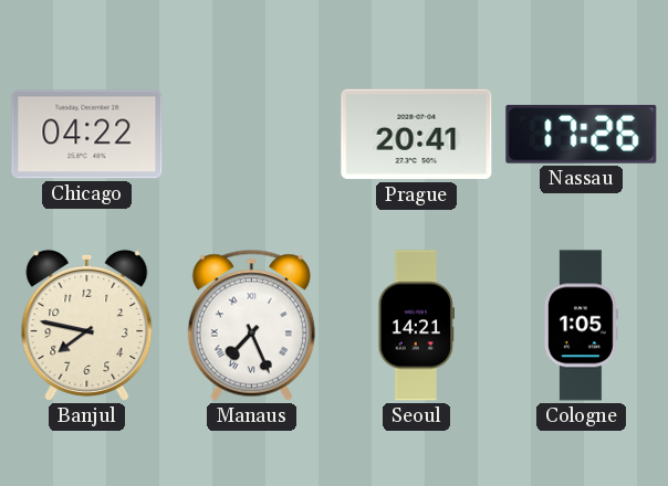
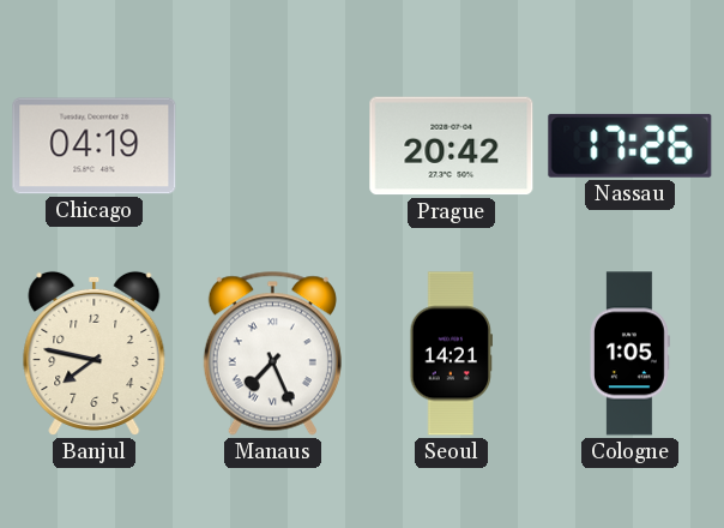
Chicago: 04:22 -> 04:19
Prague: 20:41 -> 20:42
